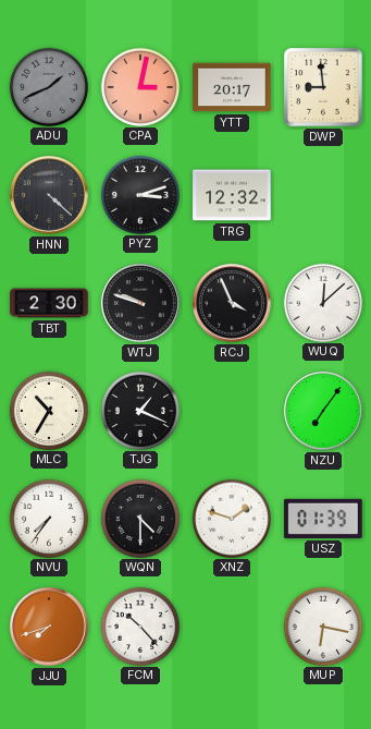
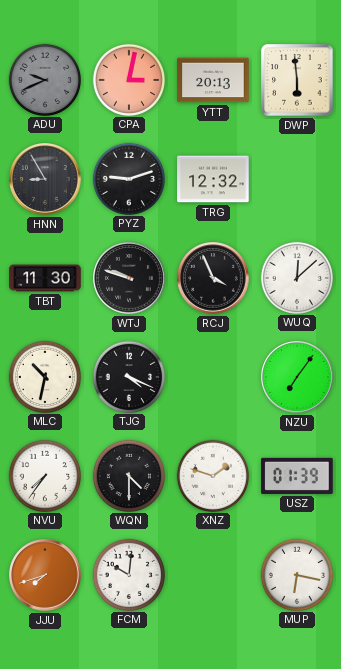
ADU: 1:41 -> 9:41
YTT: 20:17 -> 20:13
DWP: 8:59 -> 5:59
HNN: 4:22 -> 8:55
PYZ: 3:12 -> 9:12
TBT: 2:30 -> 11:30
MLC: 10:35 -> 10:32
TJG: 1:19 -> 4:19
FCM: 10:23 -> 10:01
